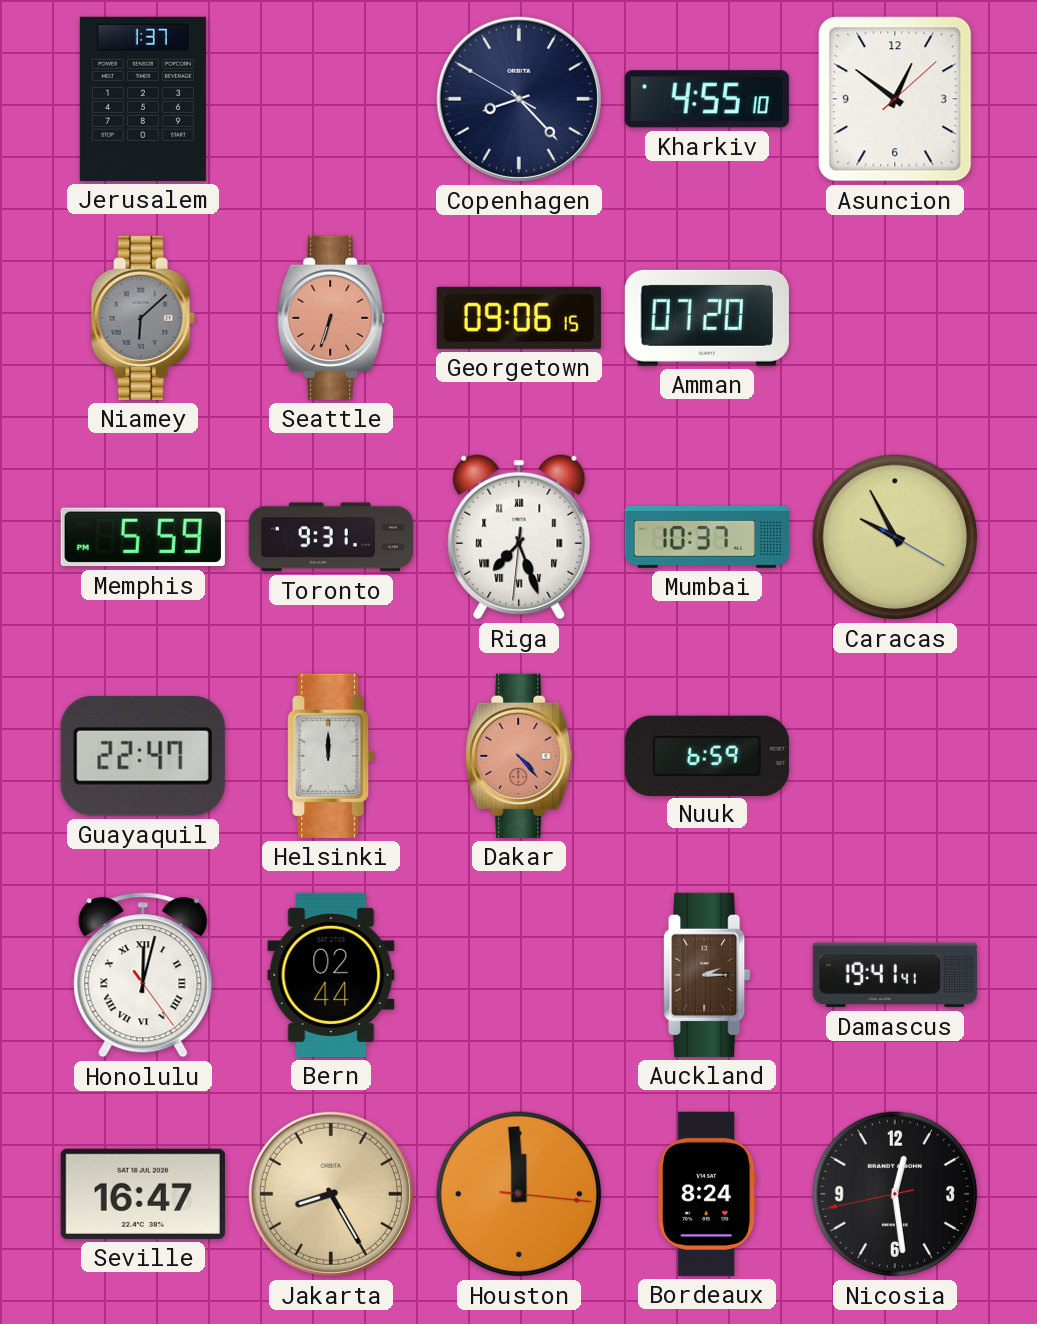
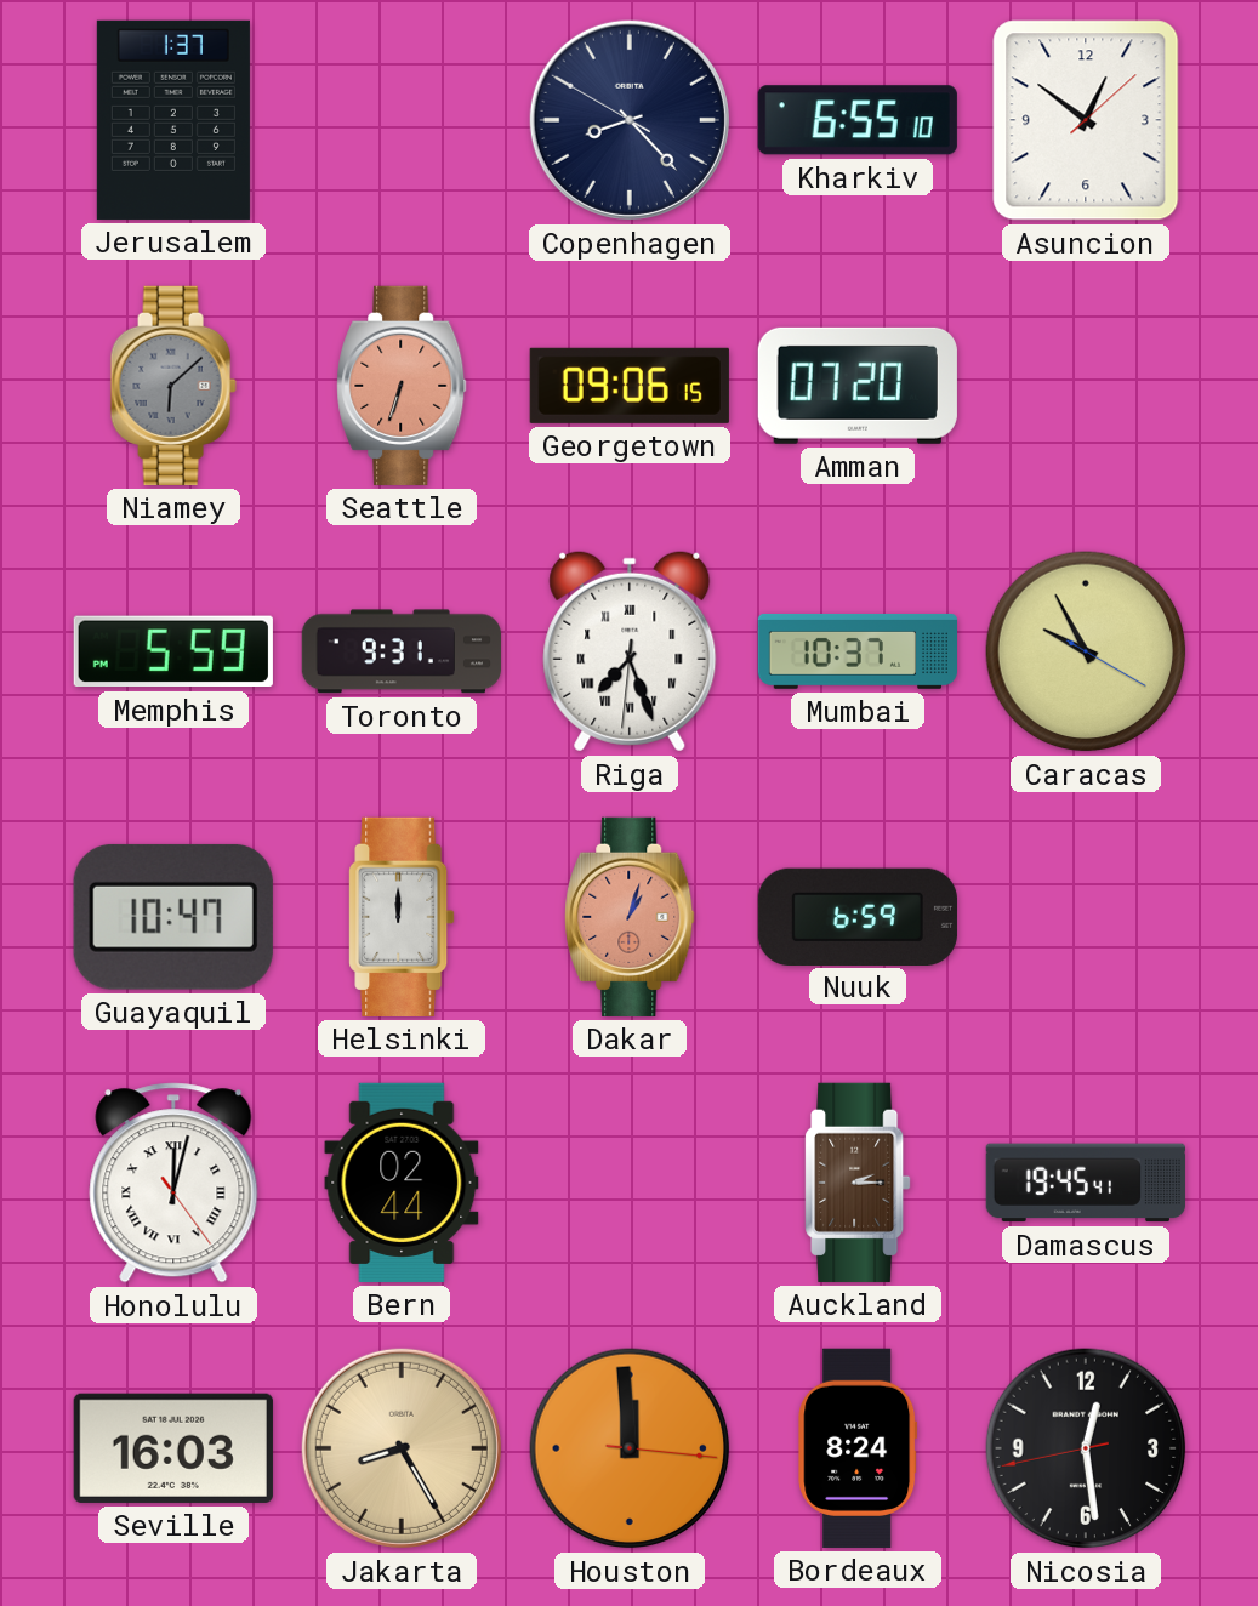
Kharkiv: 4:55 -> 6:55
Guayaquil: 22:47 -> 10:47
Dakar: 4:23 -> 1:03
Damascus: 19:41 -> 19:45
Seville: 16:47 -> 16:03
